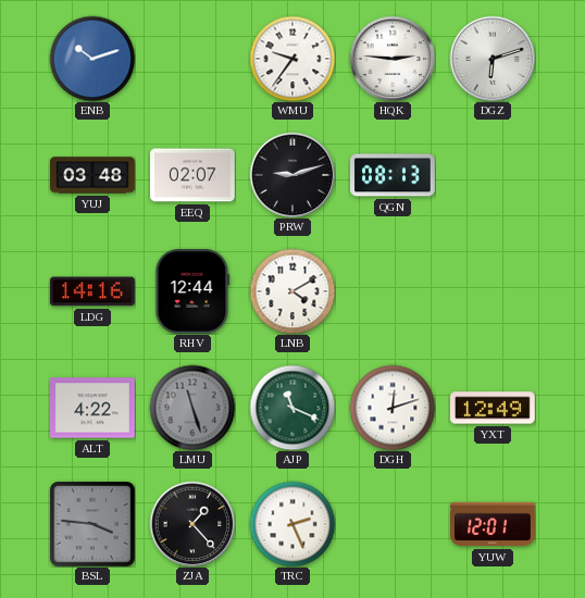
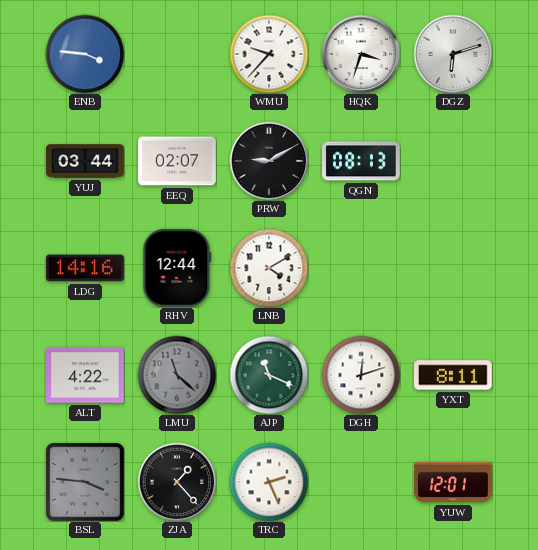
ENB: 10:12 -> 3:46
WMU: 9:36 -> 9:37
HQK: 2:46 -> 3:33
YUJ: 03:48 -> 03:44
PRW: 9:12 -> 9:10
LMU: 11:27 -> 11:22
YXT: 12:49 -> 8:11
